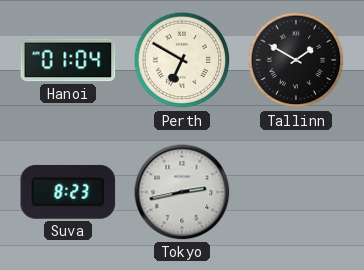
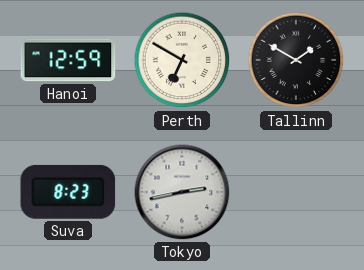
Hanoi: 01:04 -> 12:59
